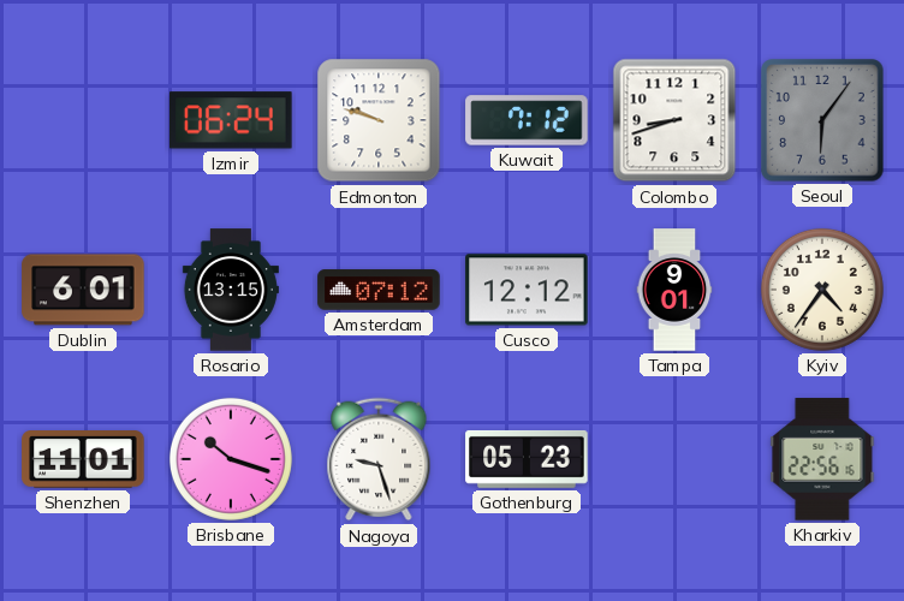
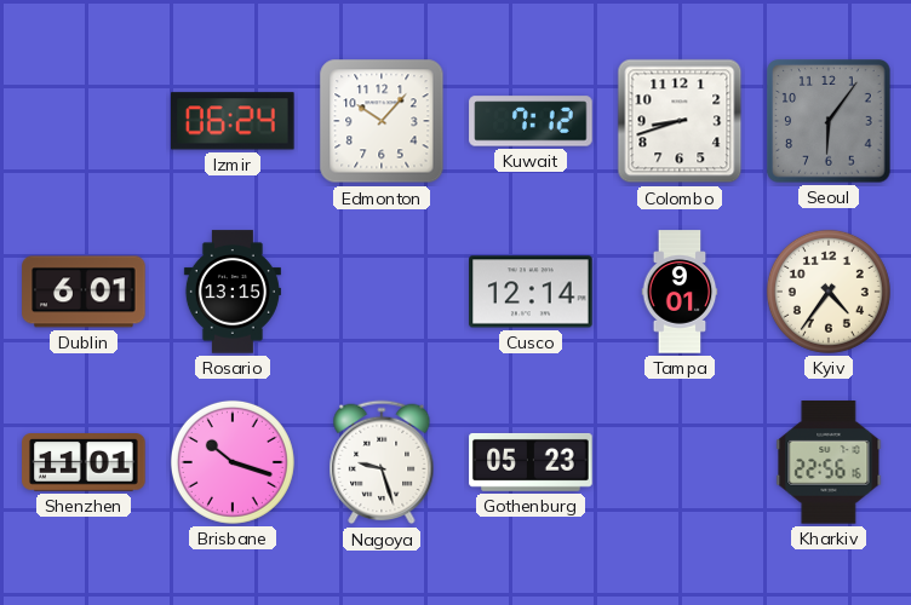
Edmonton: 9:48 -> 10:07
Amsterdam: 07:12 -> none
Cusco: 12:12 -> 12:14
